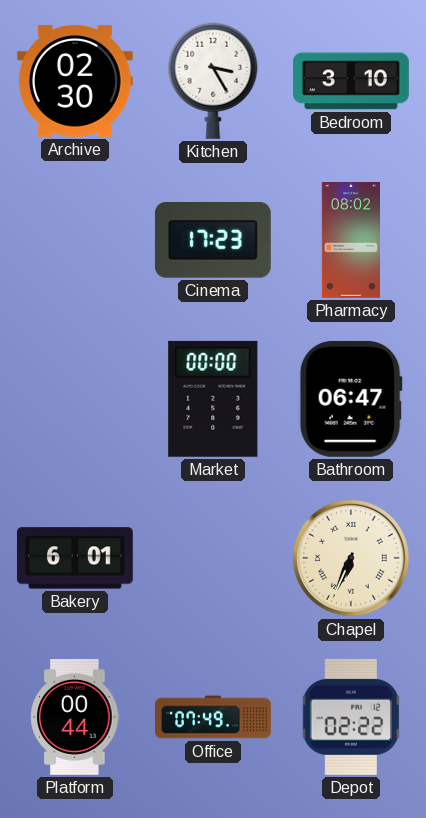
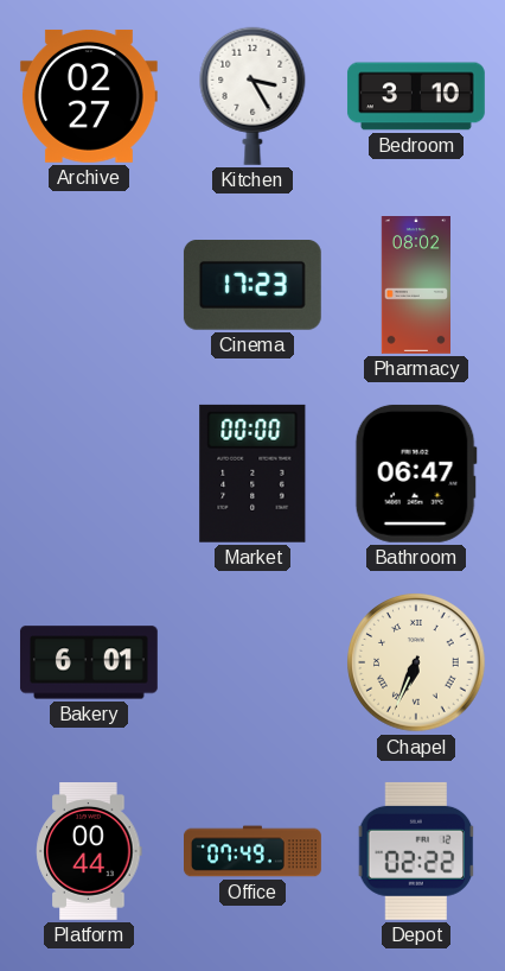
Archive: 02:30 -> 02:27
